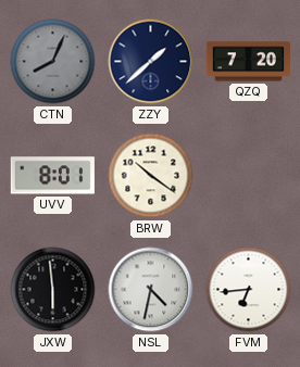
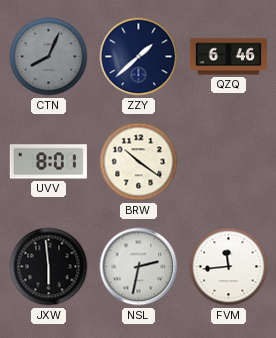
QZQ: 7:20 -> 6:46
NSL: 4:32 -> 2:32
FVM: 6:44 -> 11:44
